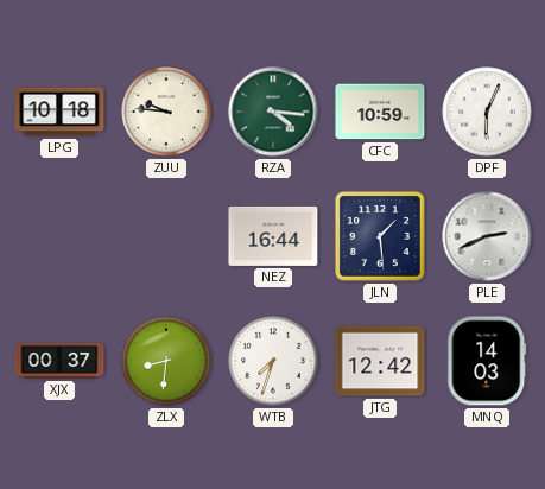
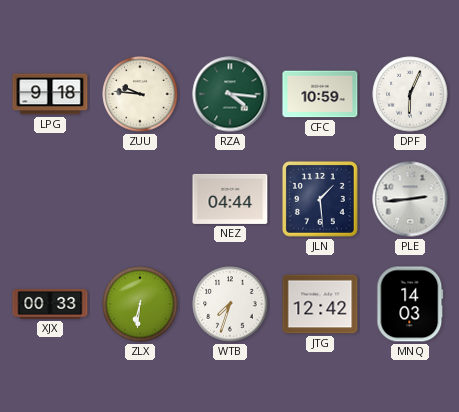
LPG: 10:18 -> 9:18
NEZ: 16:44 -> 04:44
PLE: 2:41 -> 2:44
XJX: 00:37 -> 00:33
ZLX: 8:31 -> 6:31
